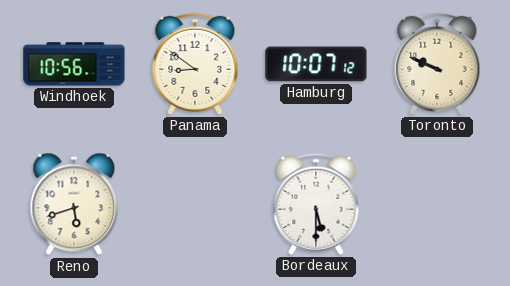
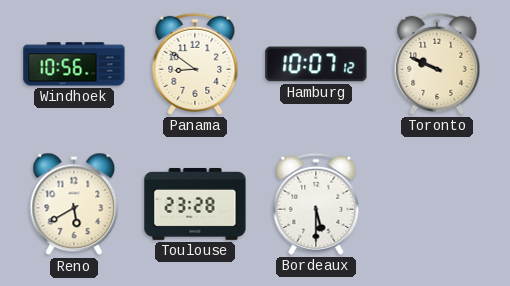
Reno: 5:42 -> 5:40
Toulouse: none -> 23:28
